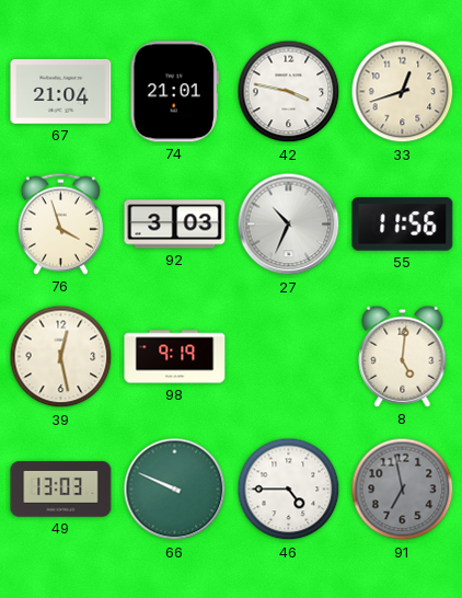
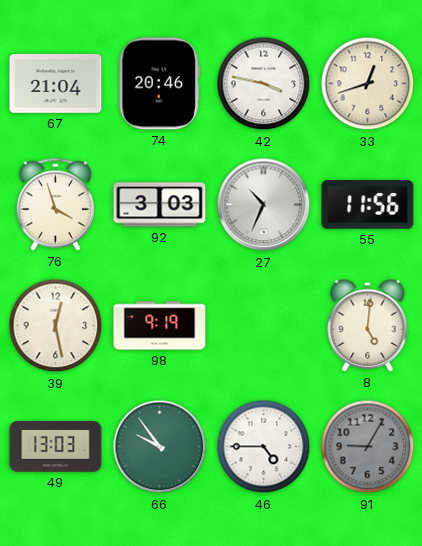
74: 21:01 -> 20:46
66: 9:49 -> 9:54
91: 6:58 -> 9:05
